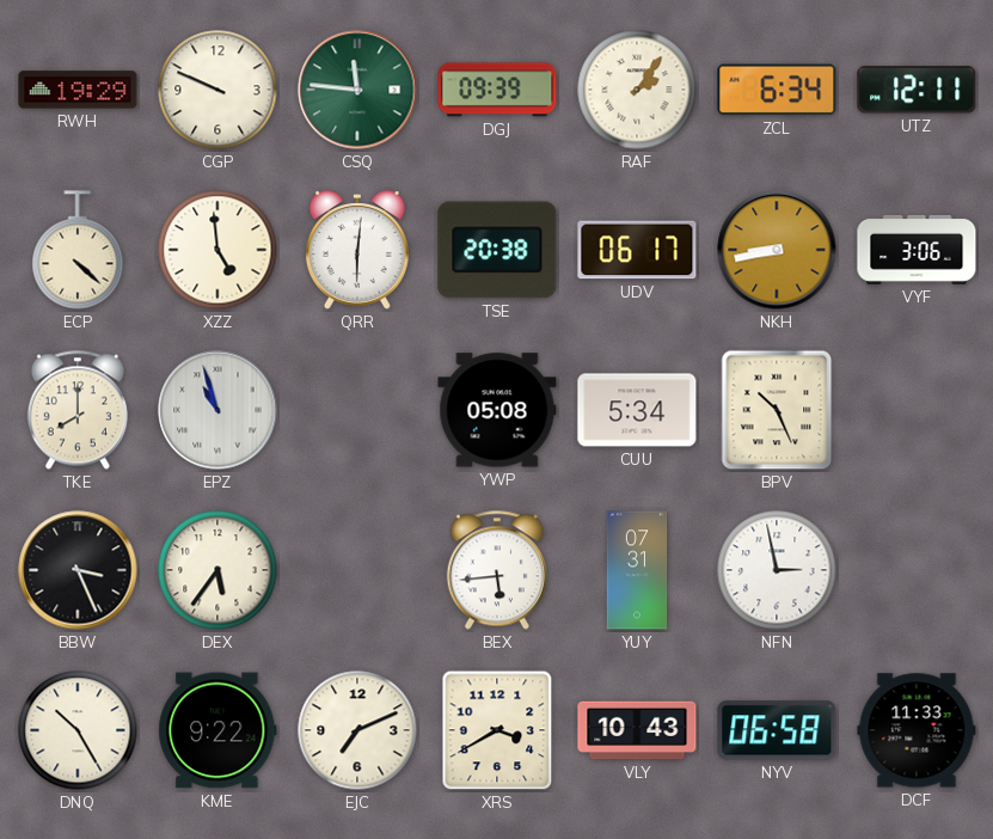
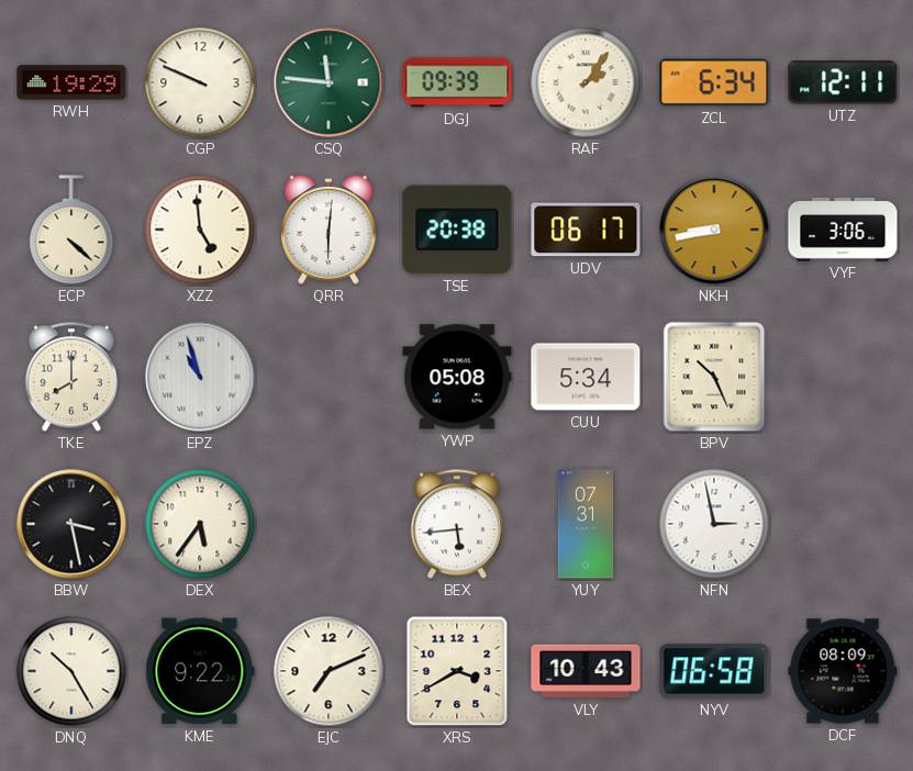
BBW: 3:26 -> 3:28
DCF: 11:33 -> 08:09
